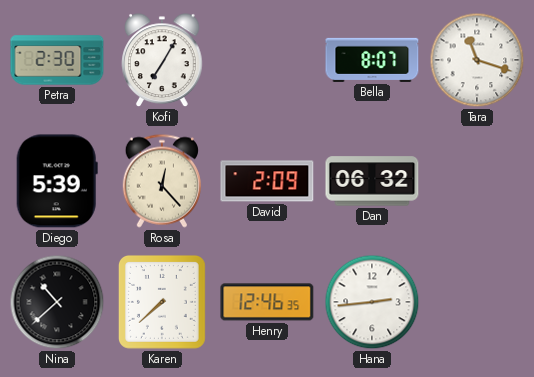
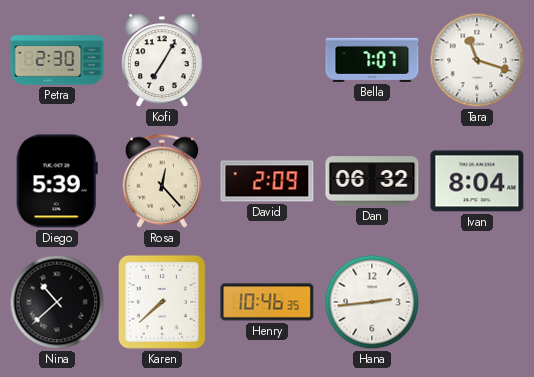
Bella: 8:07 -> 7:07
Ivan: none -> 8:04
Henry: 12:46 -> 10:46
